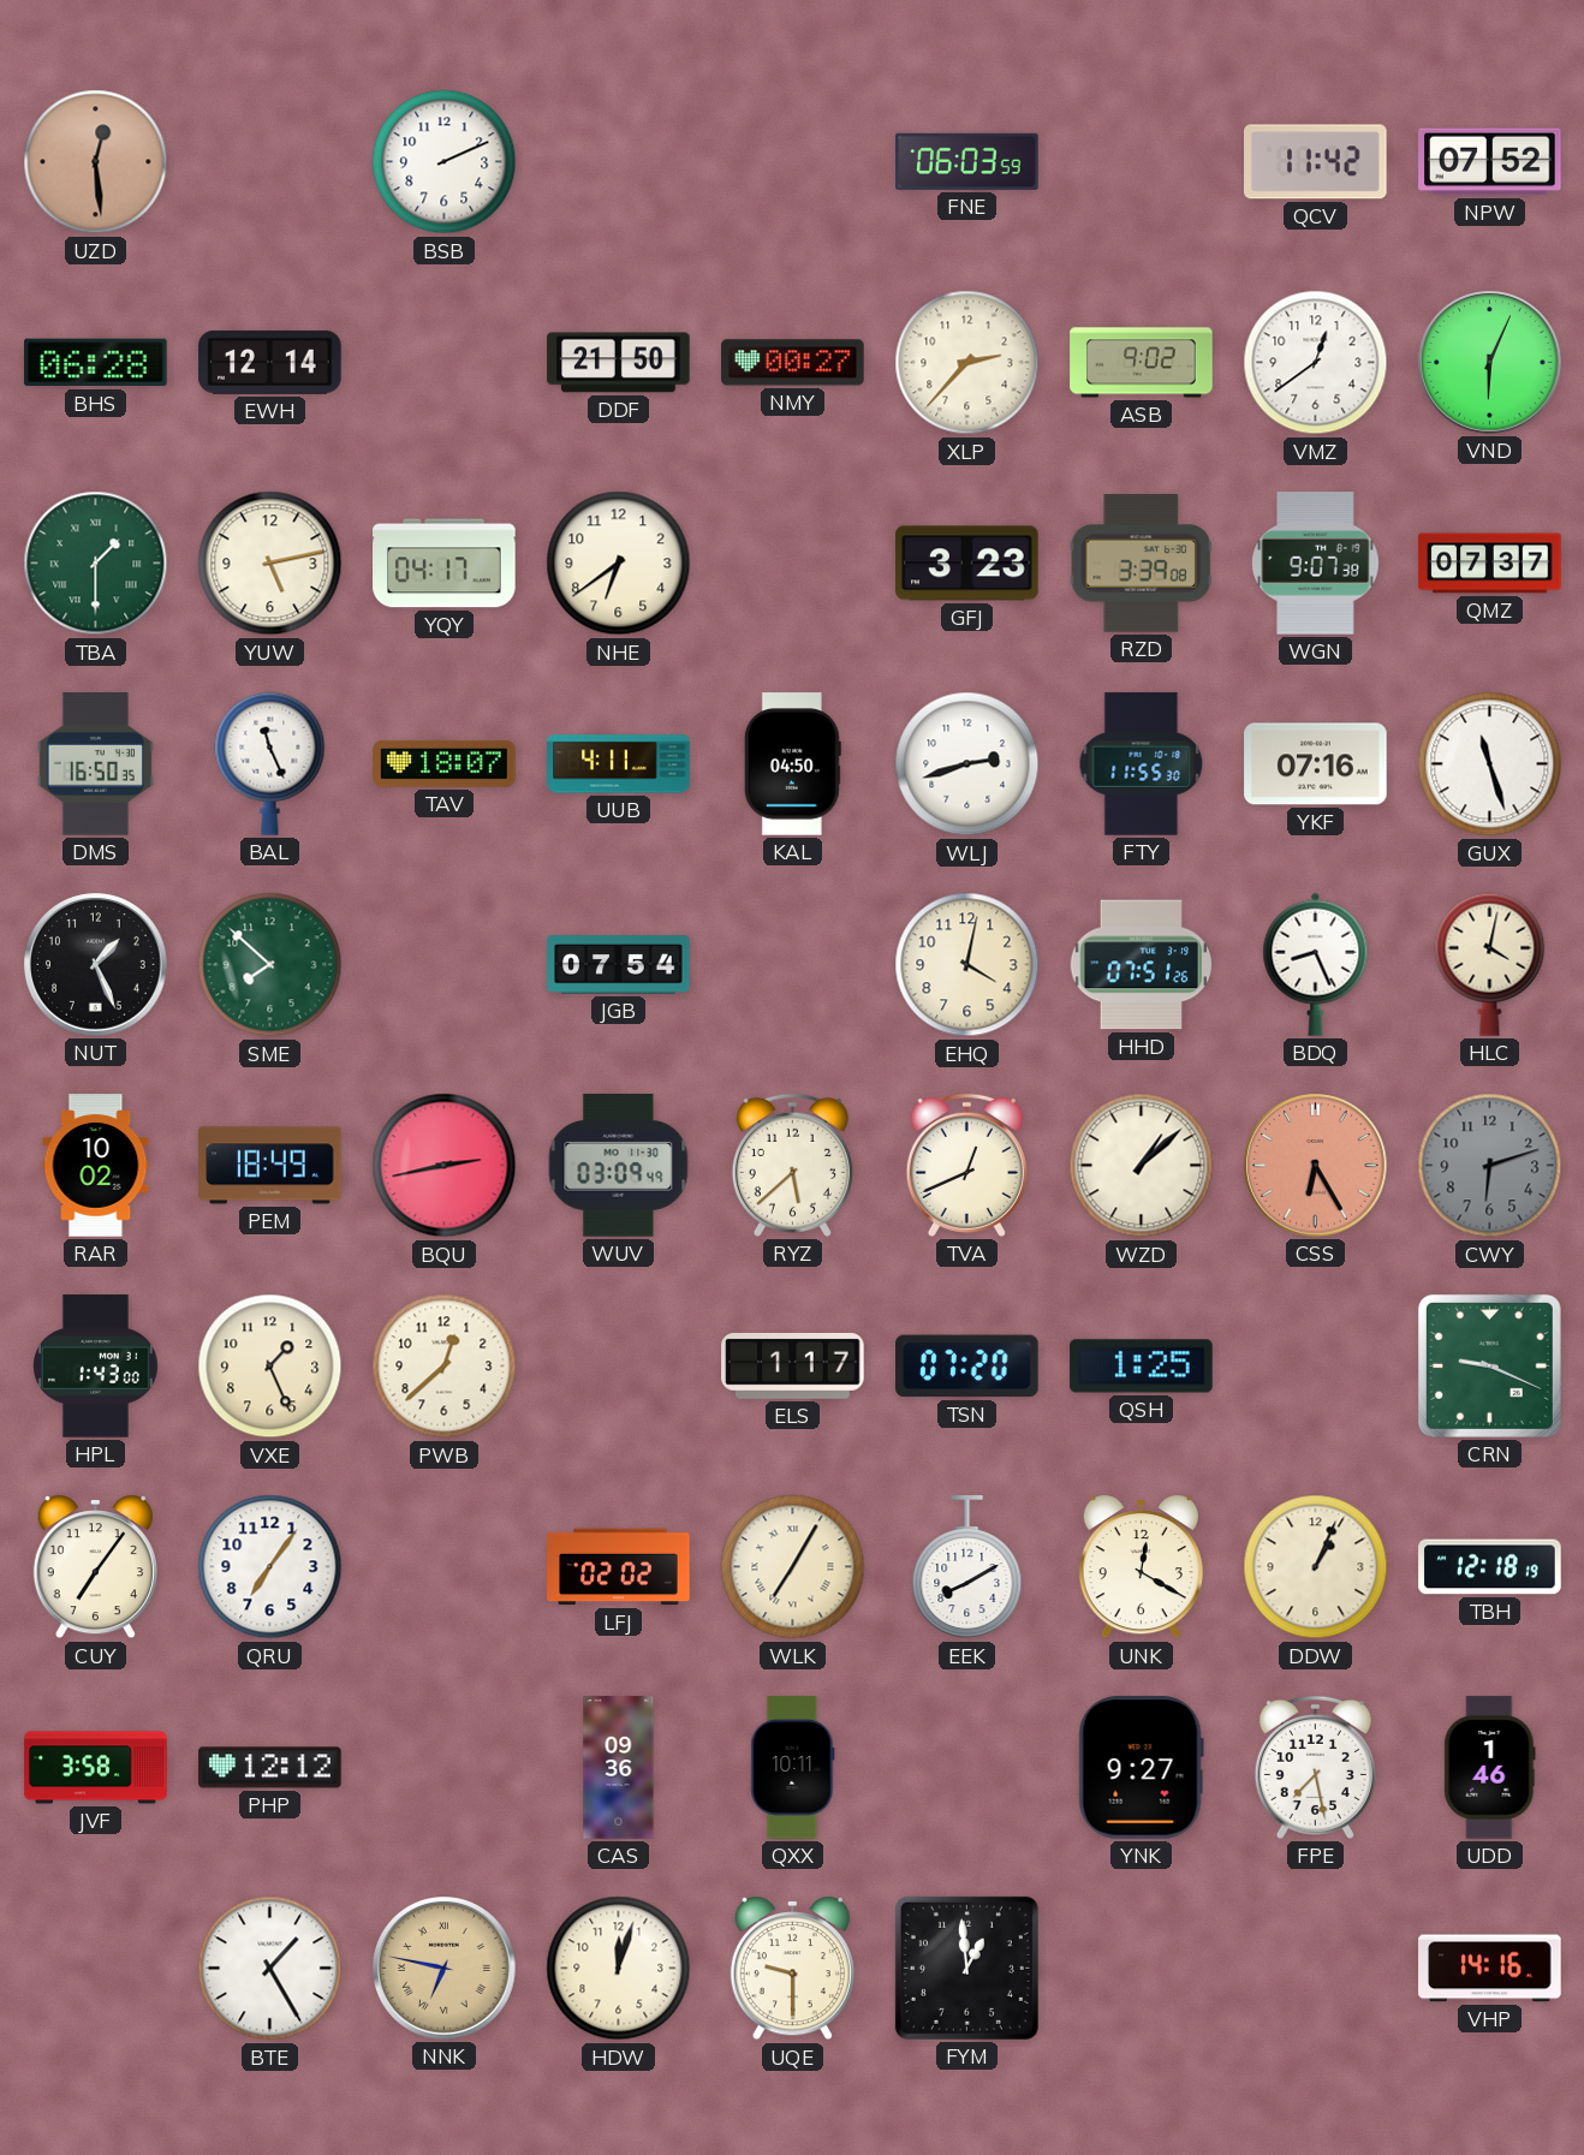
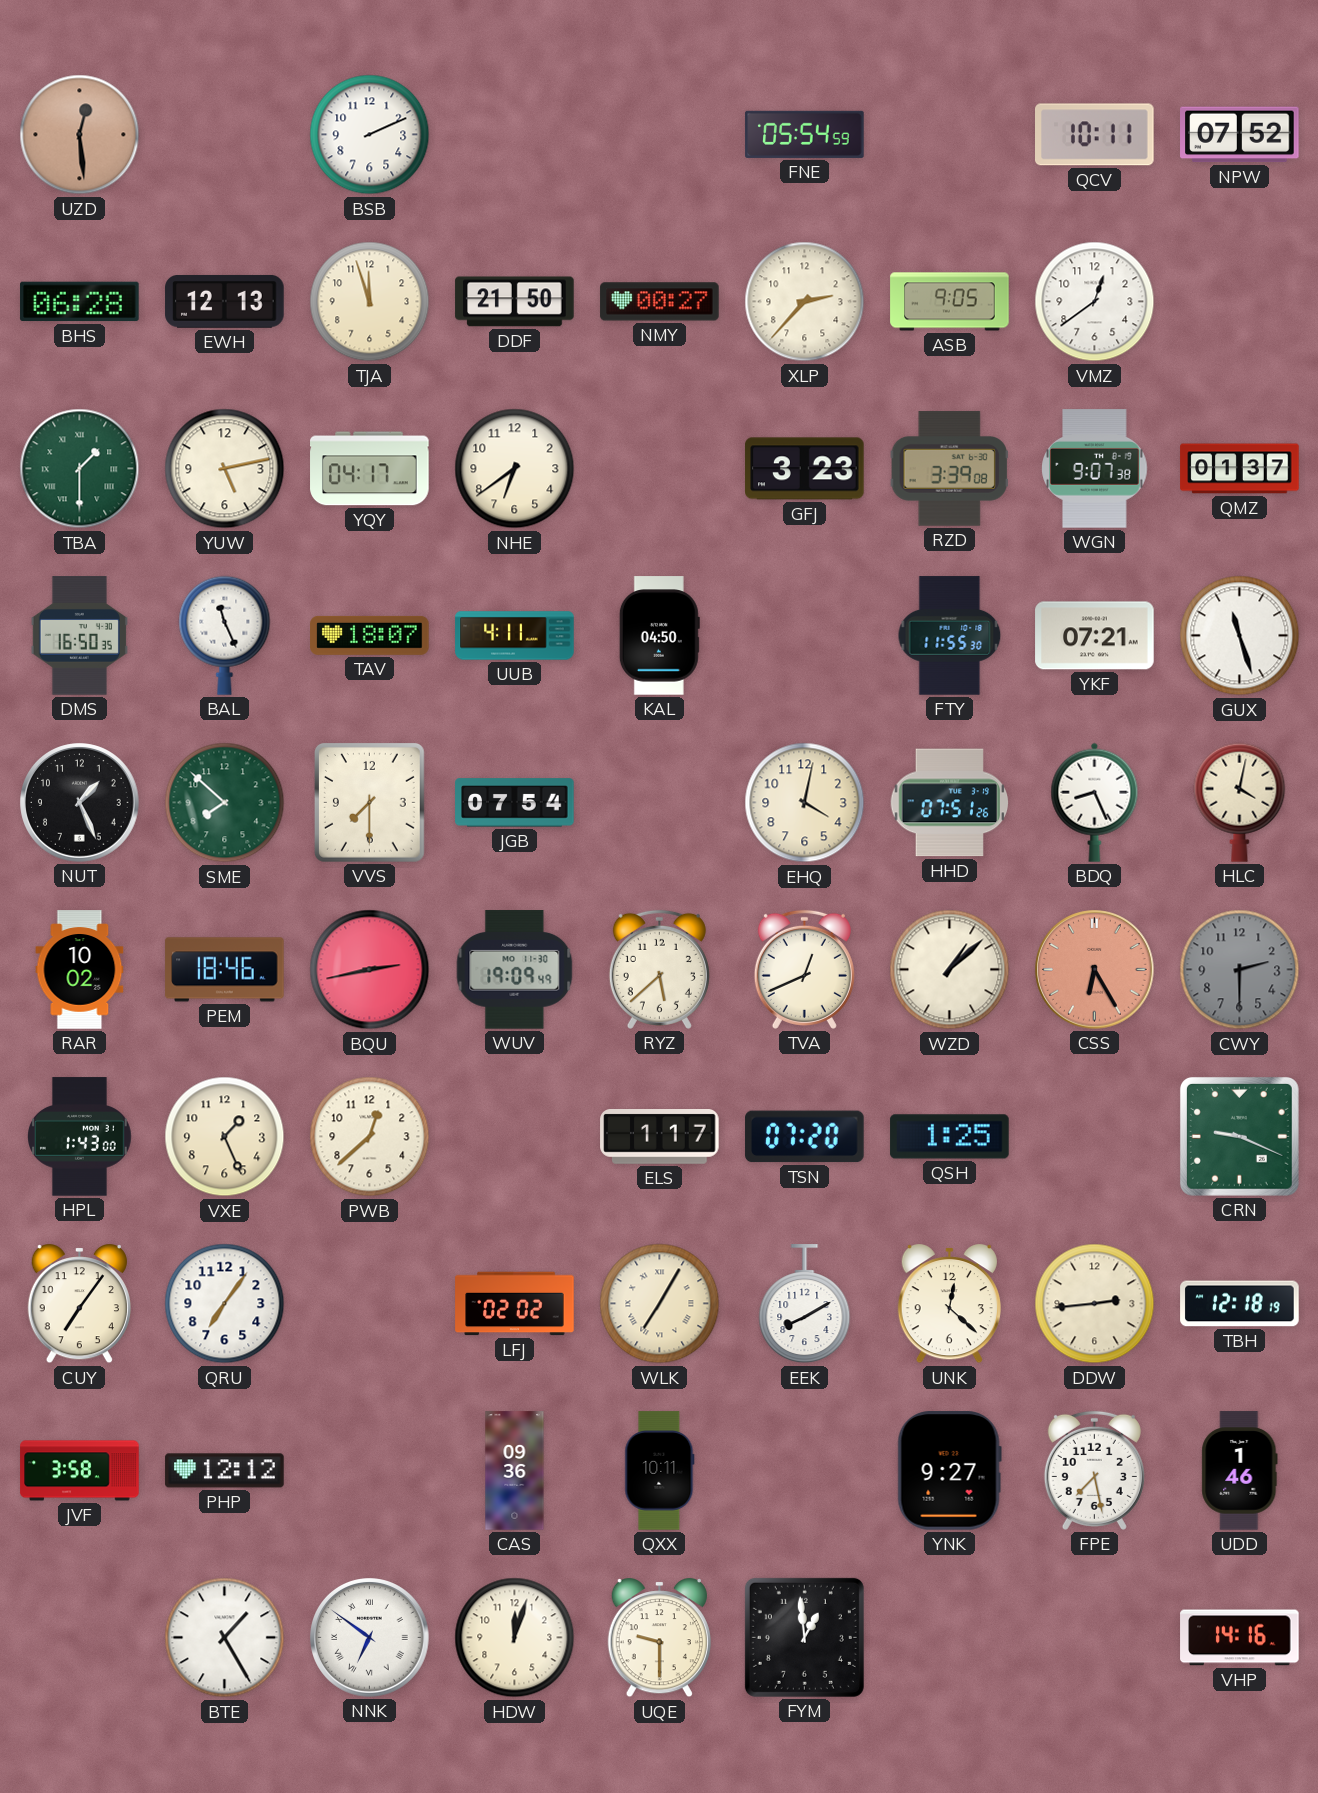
FNE: 06:03 -> 05:54
QCV: 11:42 -> 10:11
EWH: 12:14 -> 12:13
TJA: none -> 11:57
ASB: 9:02 -> 9:05
VND: 6:04 -> none
QMZ: 07:37 -> 01:37
WLJ: 2:42 -> none
YKF: 07:16 -> 07:21
VVS: none -> 7:30
PEM: 18:49 -> 18:46
WUV: 03:09 -> 19:09
CWY: 6:12 -> 2:30
UNK: 12:20 -> 12:22
DDW: 1:04 -> 2:44
NNK: 6:47 -> 6:51
NNK dial: champagne -> white
